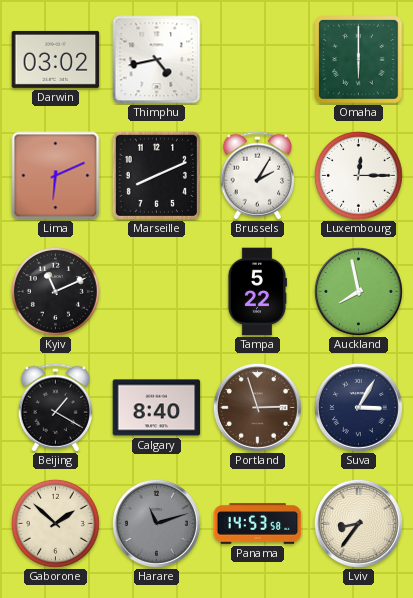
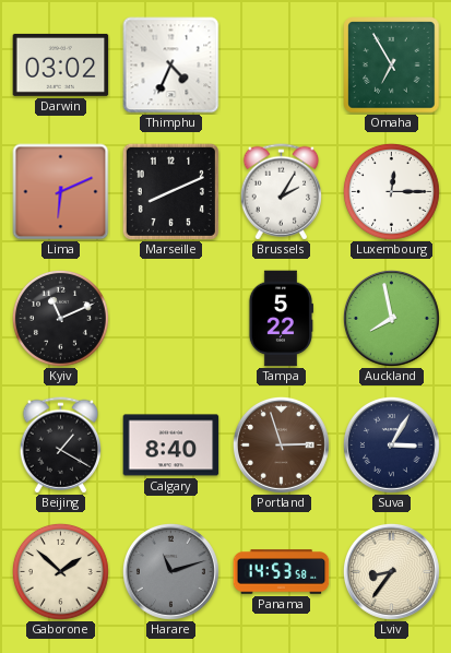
Thimphu: 4:43 -> 4:34
Omaha: 6:00 -> 6:55
